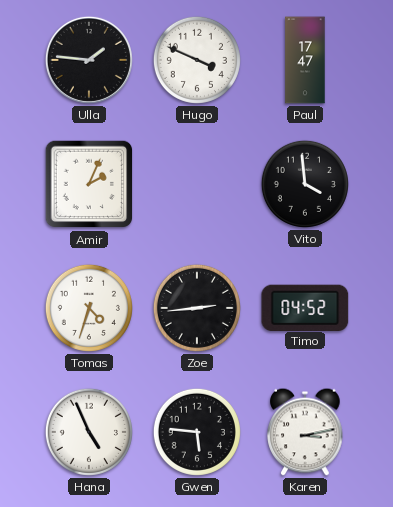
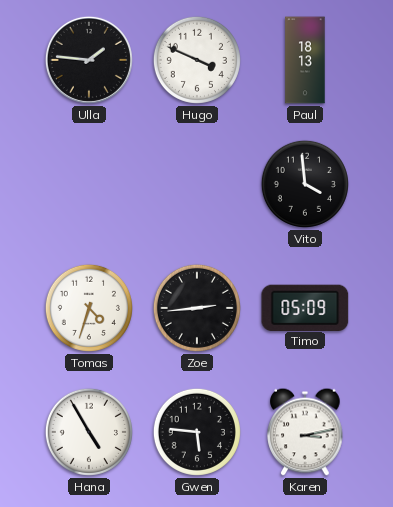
Paul: 17:47 -> 18:13
Amir: 2:04 -> none
Timo: 04:52 -> 05:09
Hana: 4:56 -> 4:55
